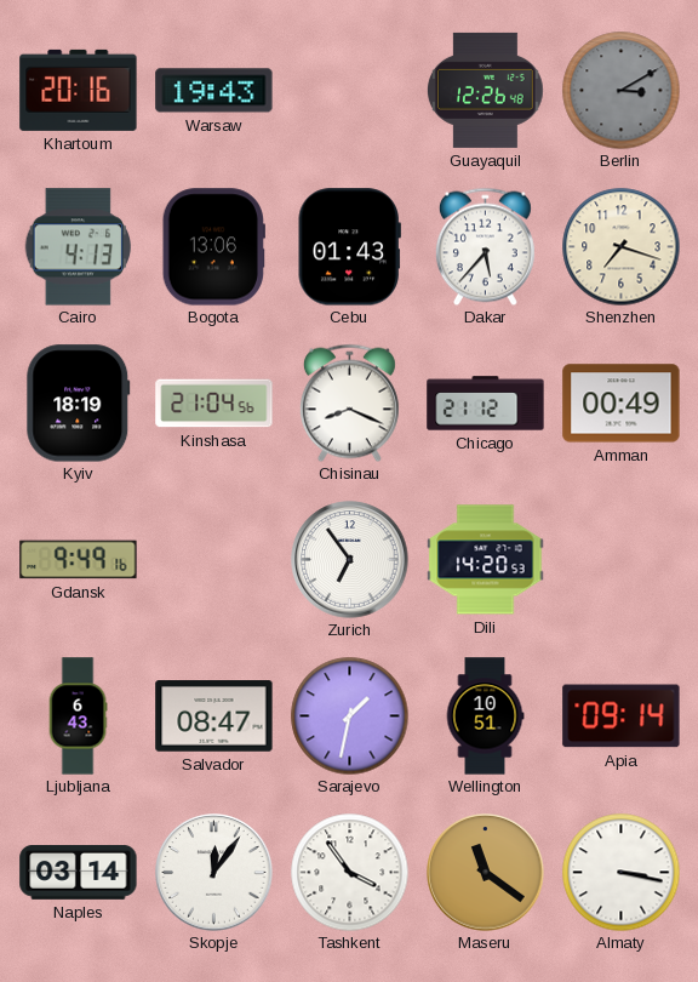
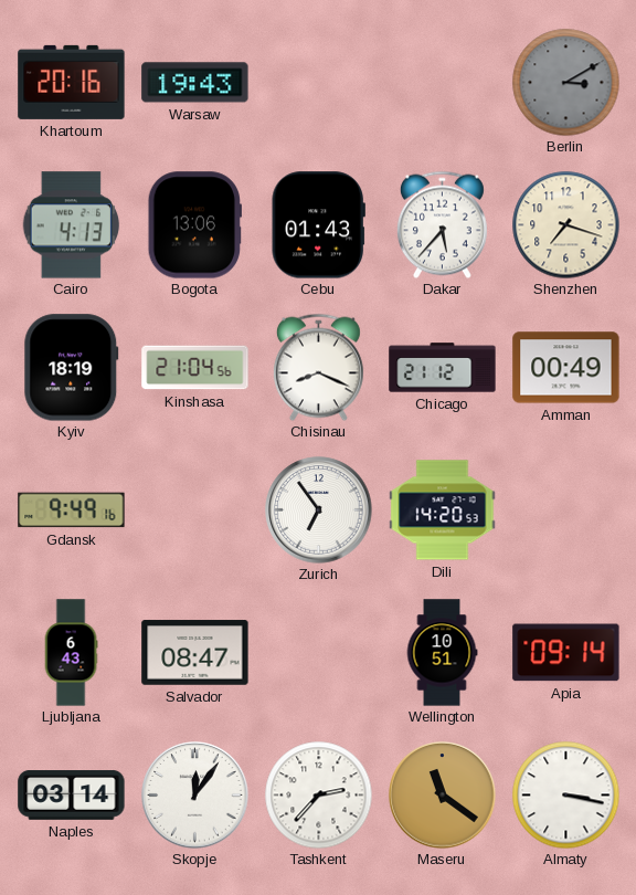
Guayaquil: 12:26 -> none
Sarajevo: 1:32 -> none
Tashkent: 3:54 -> 2:37
